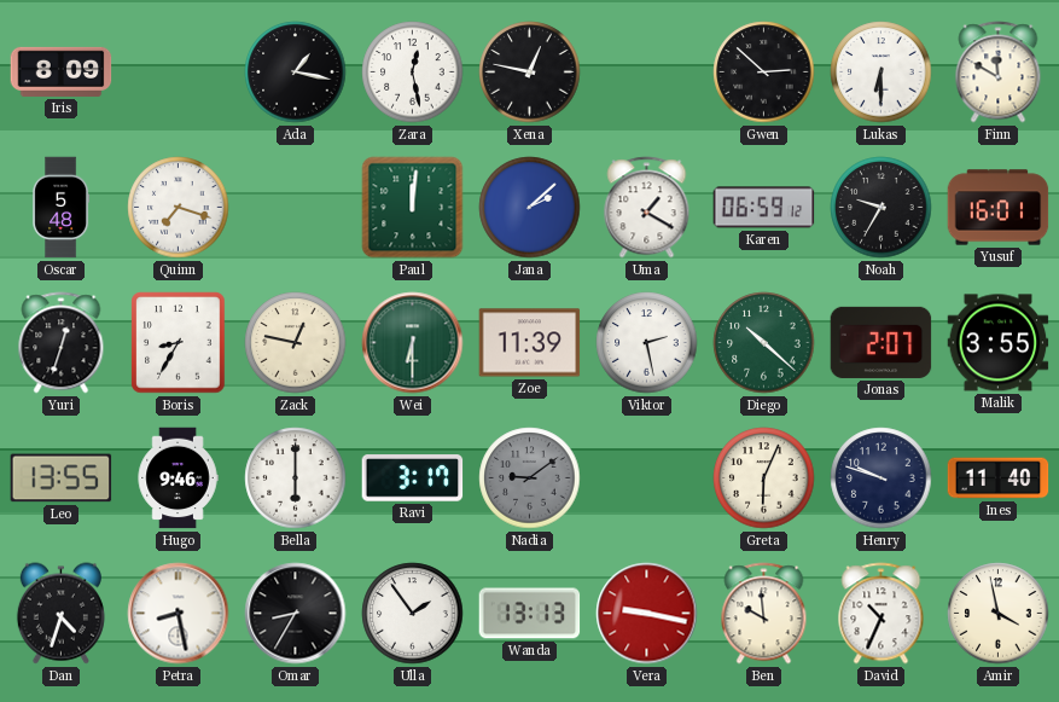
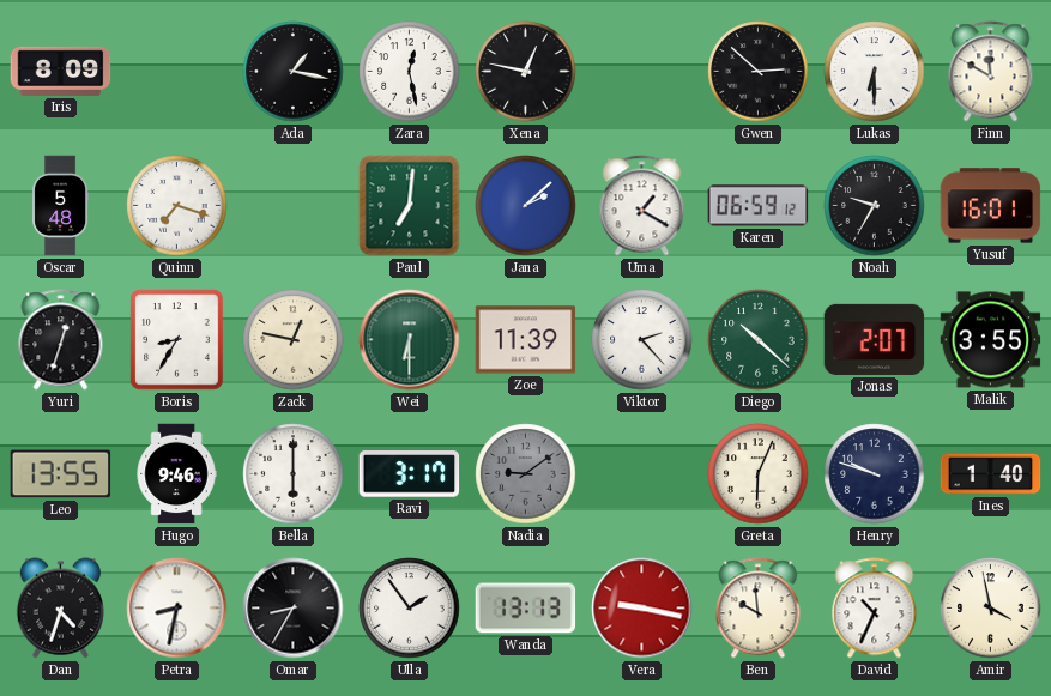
Paul: 12:01 -> 7:01
Viktor: 2:28 -> 2:23
Ines: 11:40 -> 1:40
Petra: 8:28 -> 8:32
